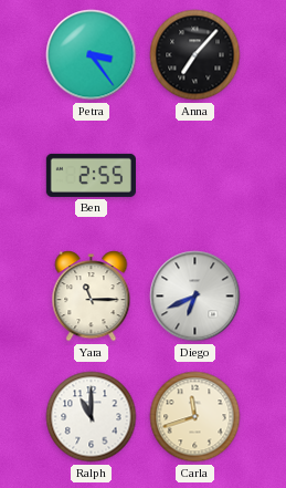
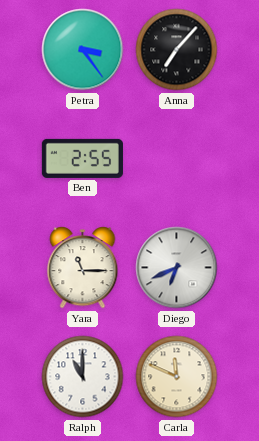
Carla: 11:42 -> 11:49
